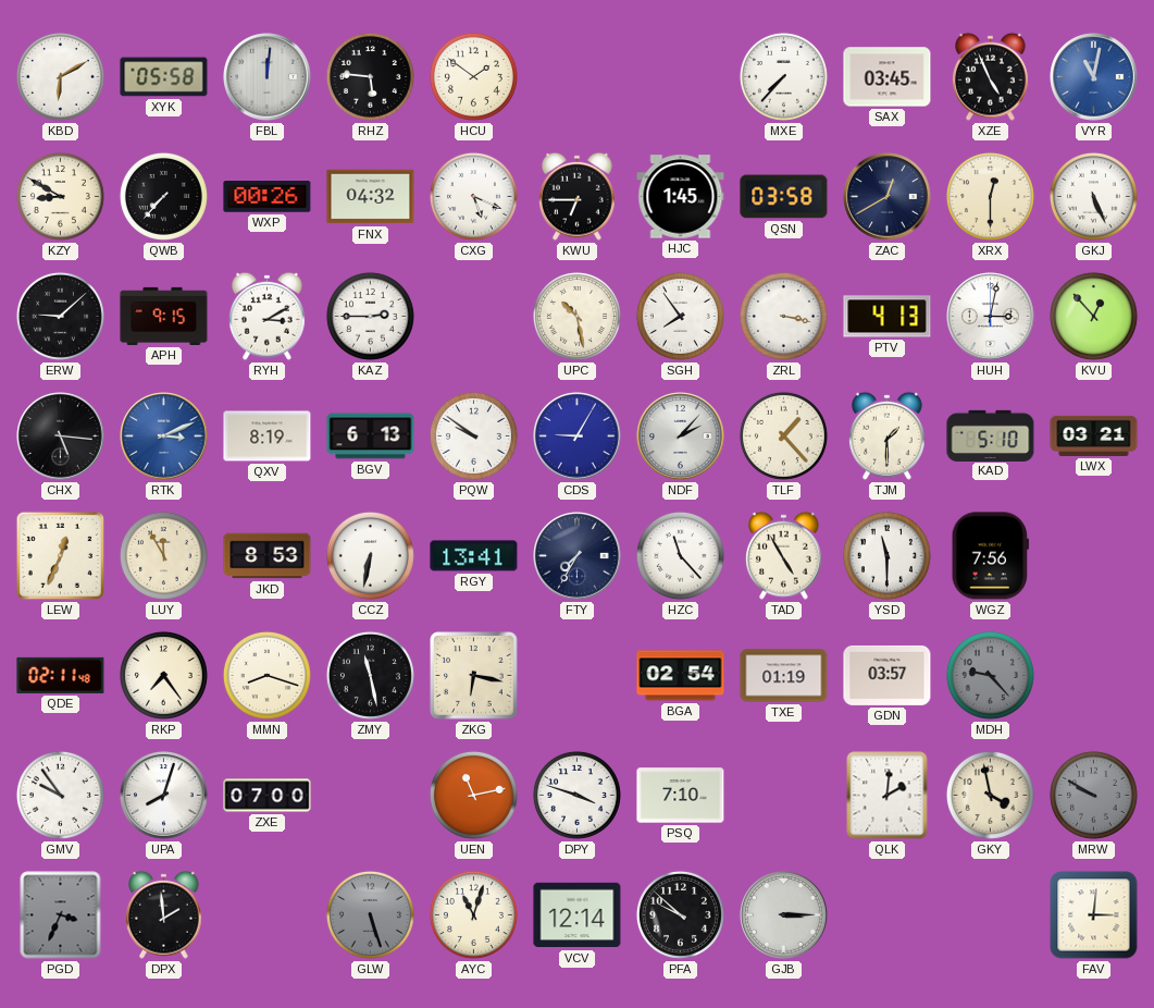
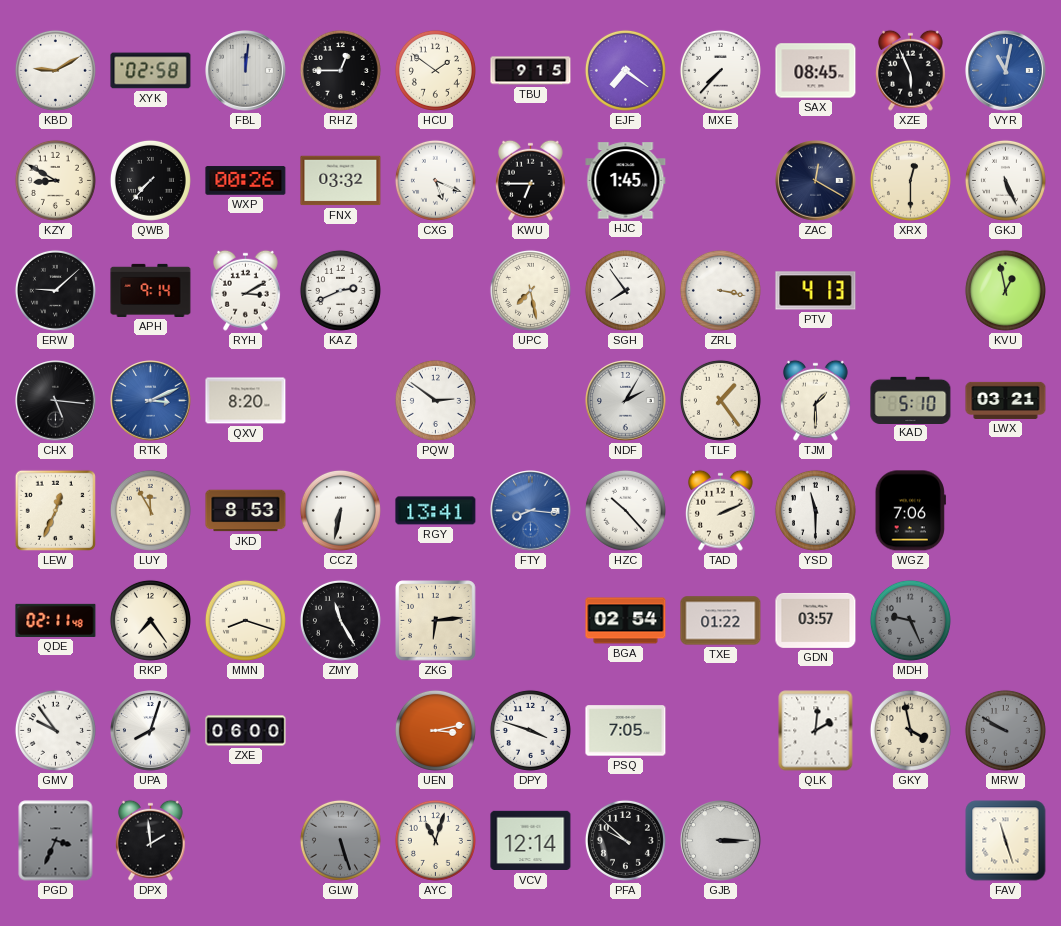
KBD: 6:10 -> 9:10
XYK: 05:58 -> 02:58
RHZ: 5:46 -> 12:45
TBU: none -> 9:15
EJF: none -> 7:21
SAX: 03:45 -> 08:45
XZE: 4:56 -> 5:56
FNX: 04:32 -> 03:32
QSN: 03:58 -> none
ZAC: 12:40 -> 12:20
APH: 9:15 -> 9:14
KAZ: 2:45 -> 2:41
UPC: 10:28 -> 7:28
HUH: 3:02 -> none
KVU: 12:53 -> 12:58
QXV: 8:19 -> 8:20
BGV: 6:13 -> none
PQW: 9:51 -> 2:51
CDS: 9:05 -> none
NDF: 2:07 -> 2:05
TLF: 1:23 -> 1:24
FTY: 7:35 -> 8:16
FTY dial: navy -> blue
HZC: 11:23 -> 10:23
TAD: 4:55 -> 2:11
WGZ: 7:56 -> 7:06
ZMY: 11:28 -> 11:25
ZKG: 6:17 -> 6:14
TXE: 01:19 -> 01:22
MDH: 9:23 -> 9:26
ZXE: 07:00 -> 06:00
UEN: 11:13 -> 3:13
PSQ: 7:10 -> 7:05
FAV: 3:01 -> 11:27
